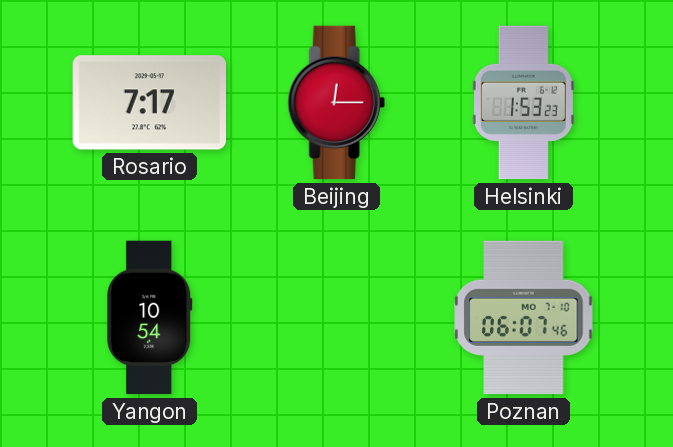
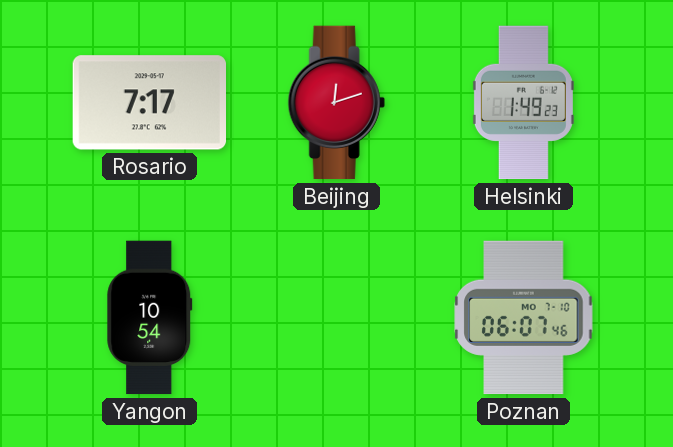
Beijing: 12:15 -> 12:12
Helsinki: 1:53 -> 1:49
